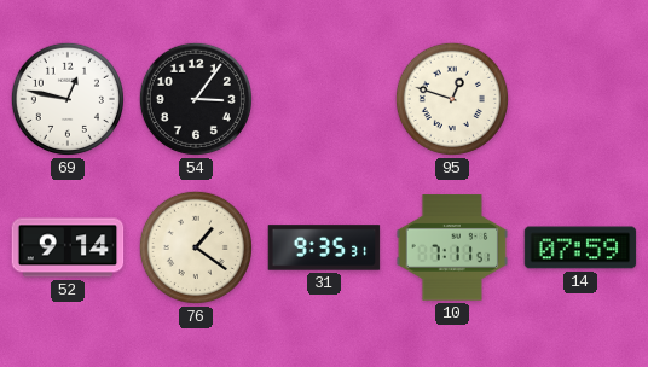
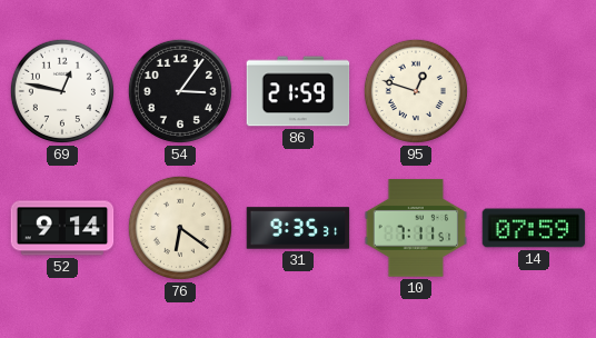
86: none -> 21:59
76: 1:21 -> 6:21
